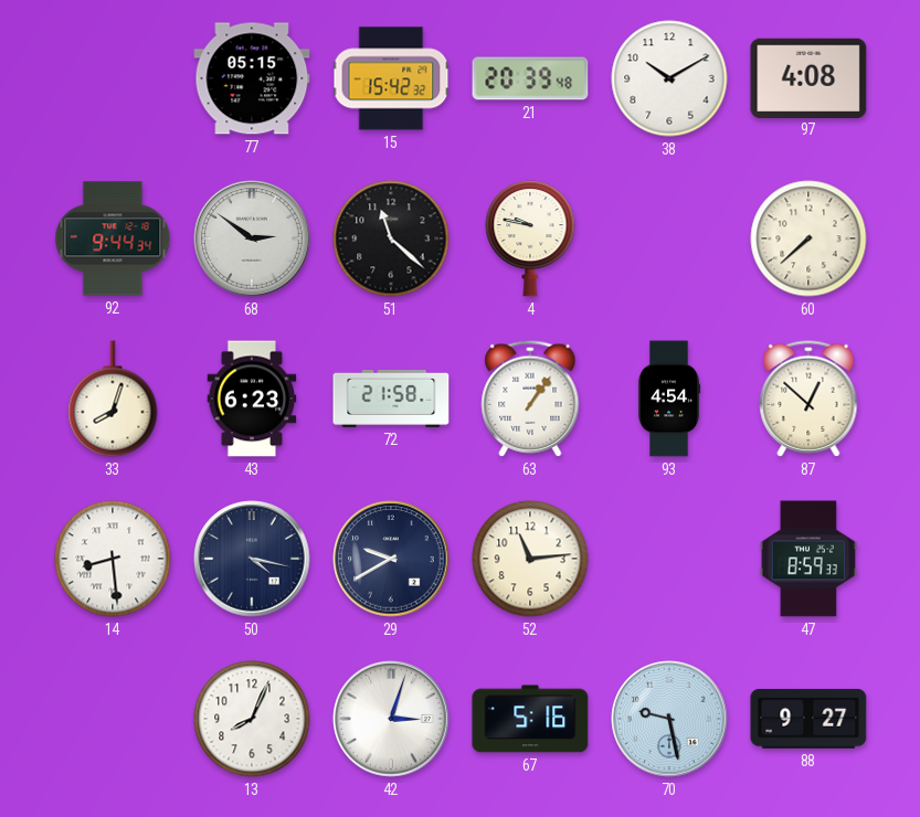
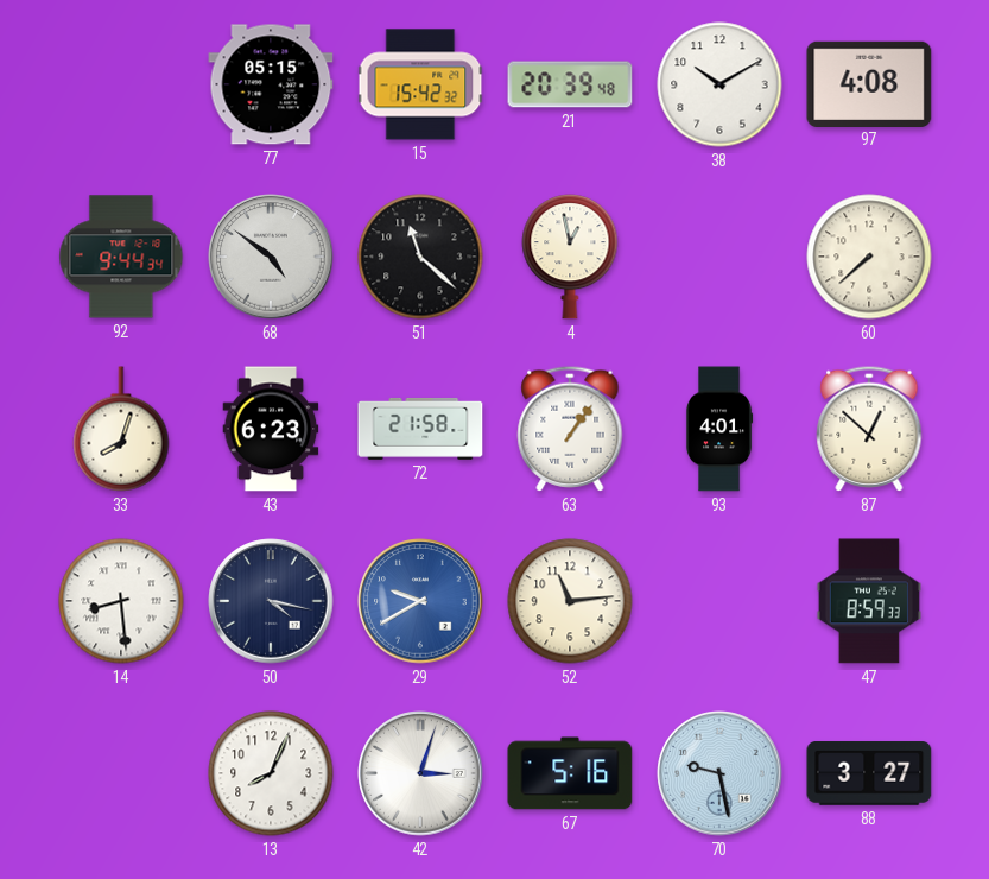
68: 2:51 -> 4:51
4: 9:47 -> 12:58
93: 4:54 -> 4:01
29 dial: navy -> blue
88: 9:27 -> 3:27
